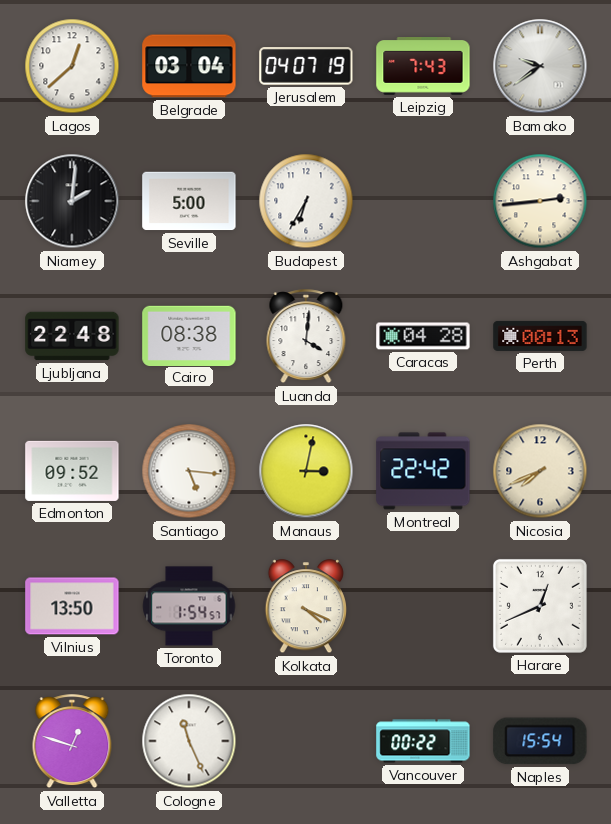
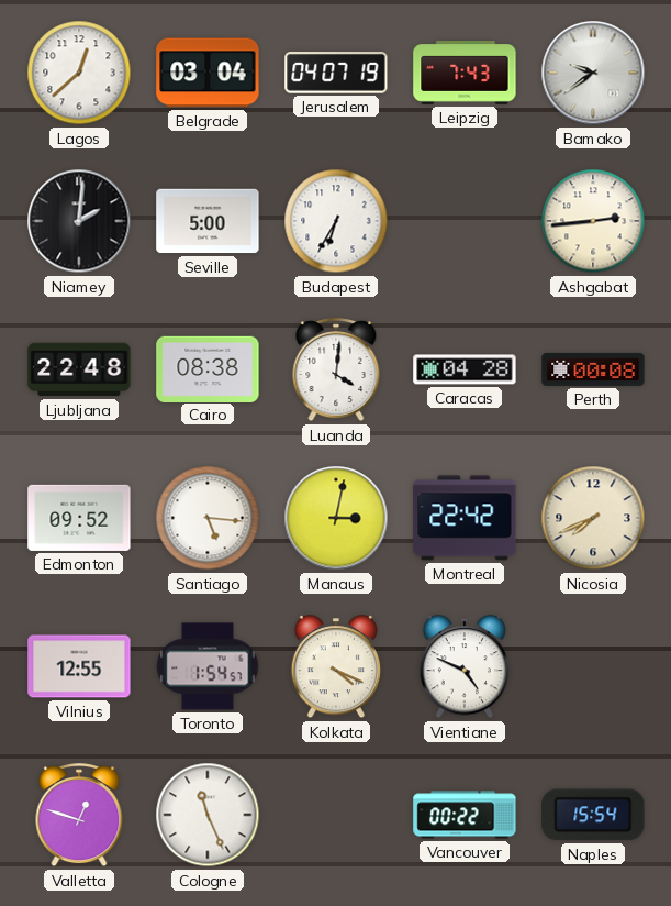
Perth: 00:13 -> 00:08
Vilnius: 13:50 -> 12:55
Vientiane: none -> 4:49
Harare: 12:41 -> none
